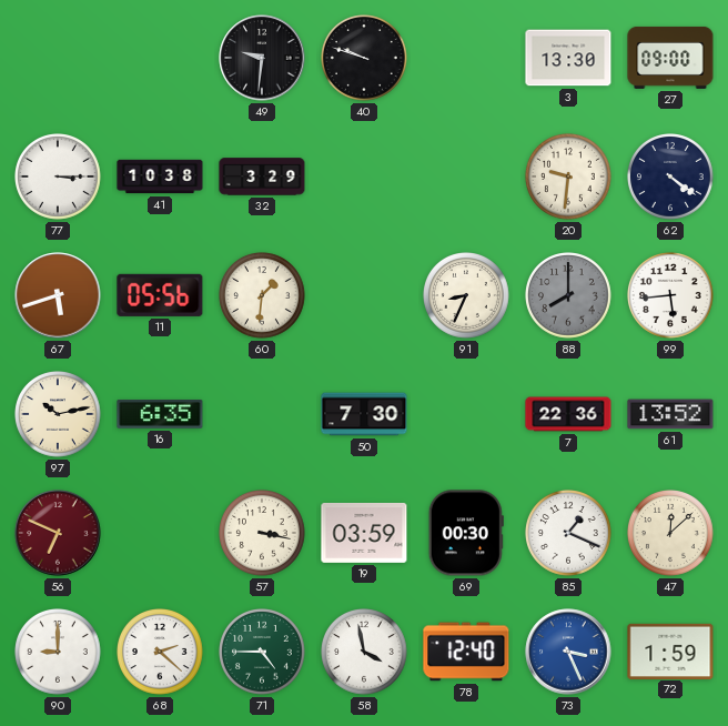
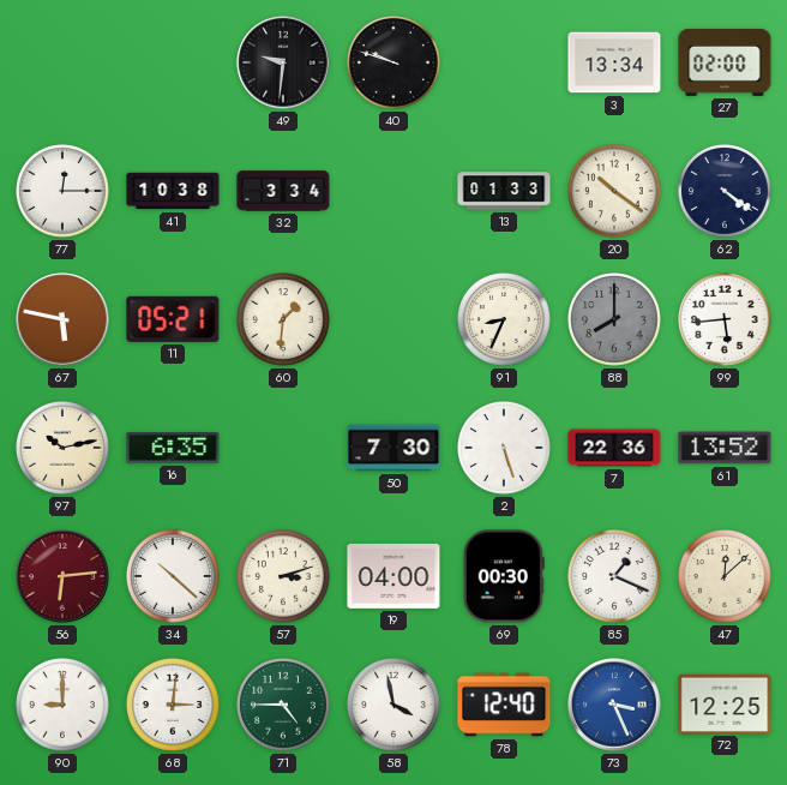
3: 13:30 -> 13:34
27: 09:00 -> 02:00
77: 3:15 -> 12:15
32: 3:29 -> 3:34
13: none -> 01:33
20: 9:31 -> 10:21
67: 5:42 -> 5:47
11: 05:56 -> 05:21
2: none -> 5:27
56: 6:49 -> 6:14
34: none -> 10:22
57: 3:17 -> 3:12
19: 03:59 -> 04:00
68: 2:22 -> 3:01
72: 1:59 -> 12:25
